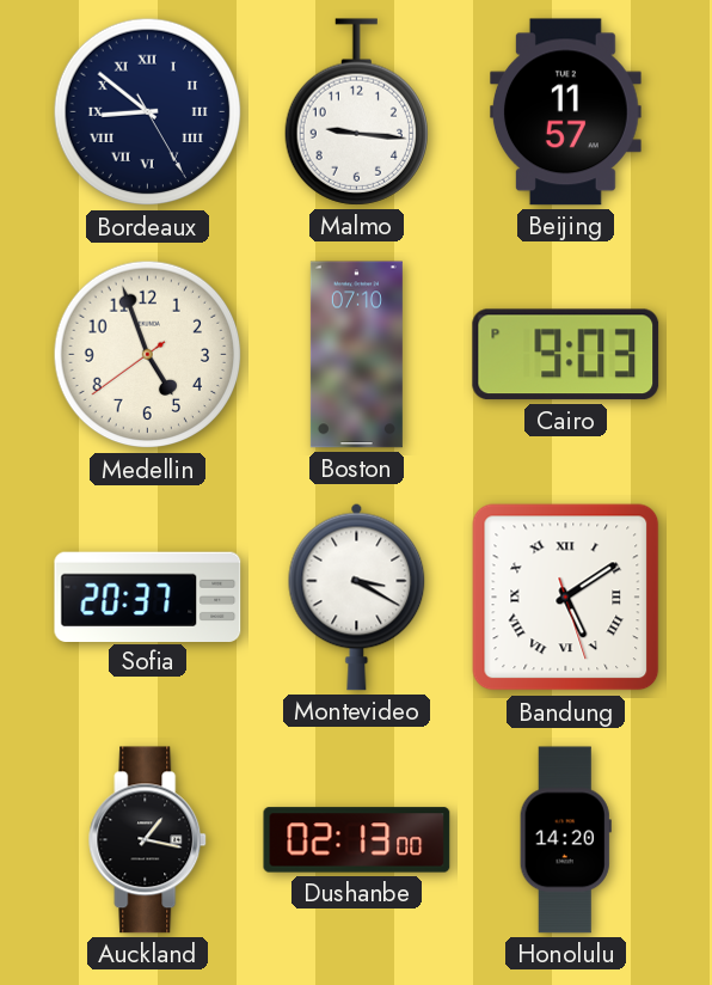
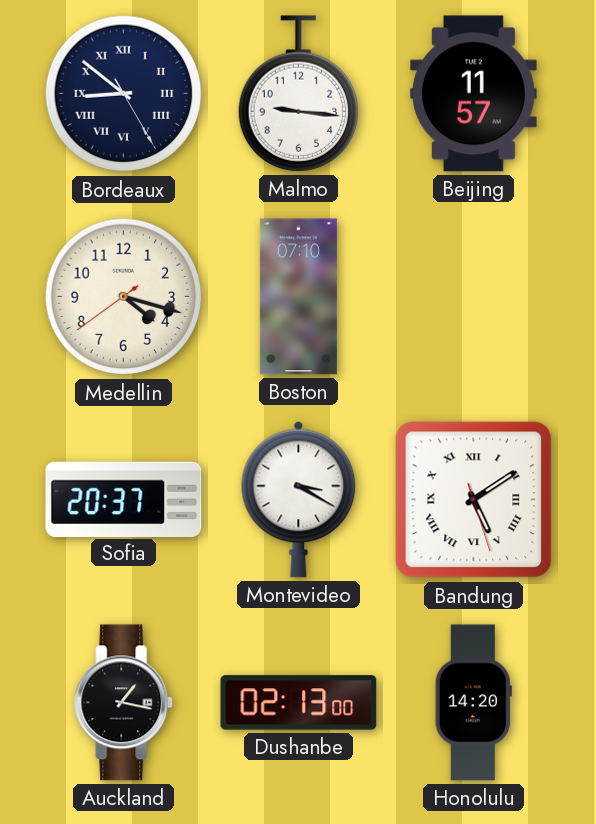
Medellin: 4:56 -> 4:17
Cairo: 9:03 -> none
